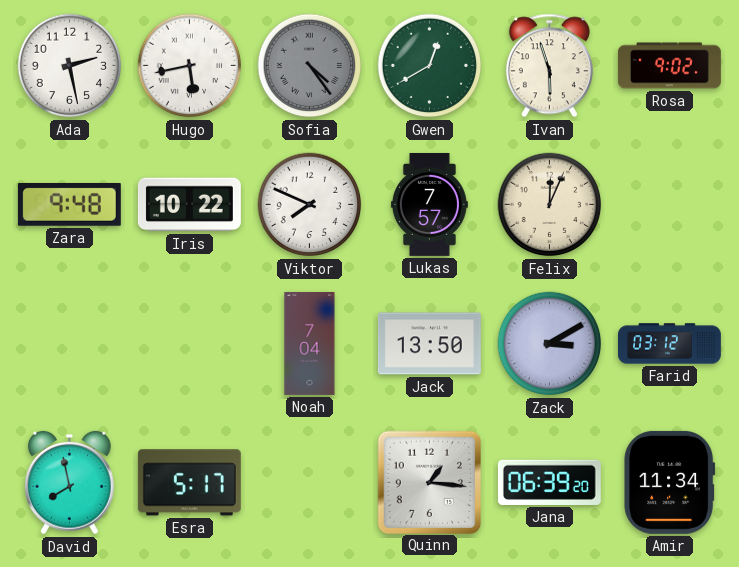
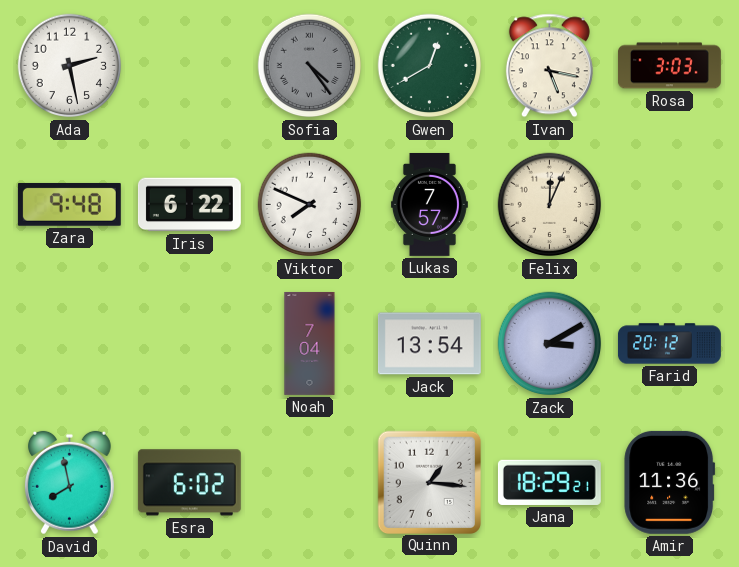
Hugo: 5:43 -> none
Ivan: 5:57 -> 5:17
Rosa: 9:02 -> 3:03
Iris: 10:22 -> 6:22
Jack: 13:50 -> 13:54
Farid: 03:12 -> 20:12
Esra: 5:17 -> 6:02
Jana: 06:39 -> 18:29
Amir: 11:34 -> 11:36
